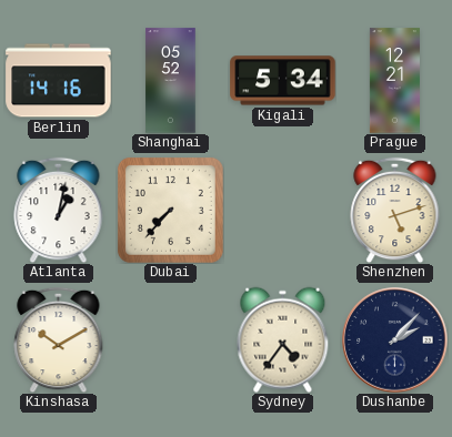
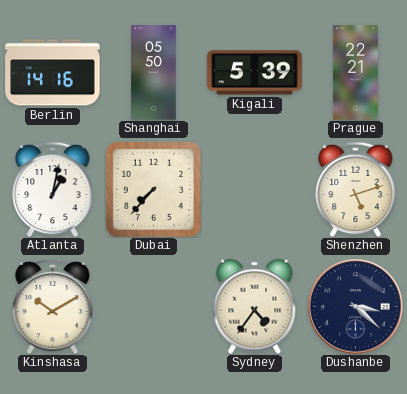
Shanghai: 05:52 -> 05:50
Kigali: 5:34 -> 5:39
Prague: 12:21 -> 22:21
Dushanbe: 2:07 -> 3:22
